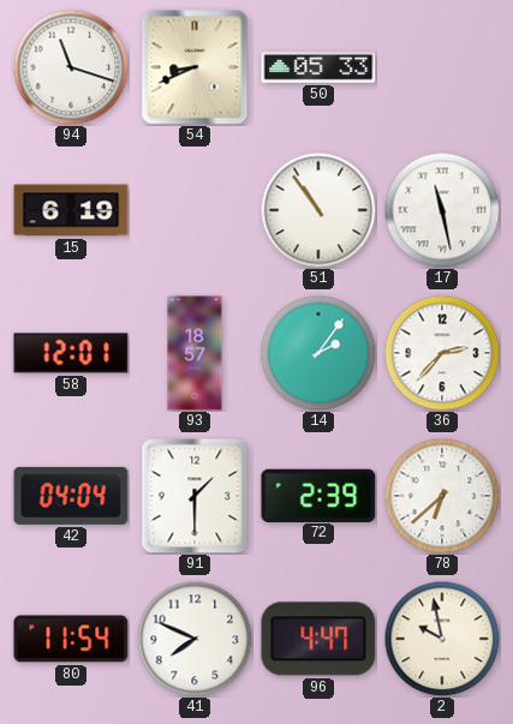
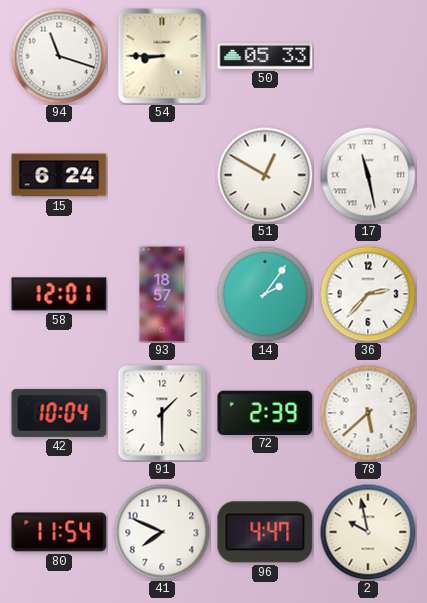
54: 8:41 -> 8:45
15: 6:19 -> 6:24
51: 10:54 -> 12:50
42: 04:04 -> 10:04
78: 6:38 -> 5:38
